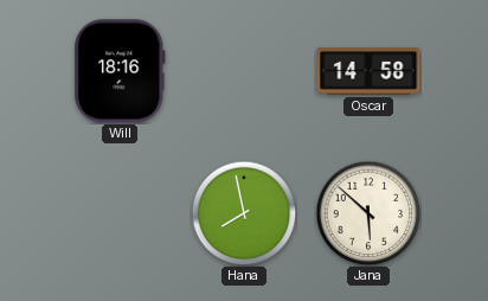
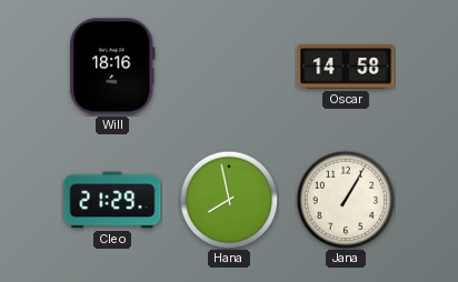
Cleo: none -> 21:29
Jana: 5:52 -> 1:05
